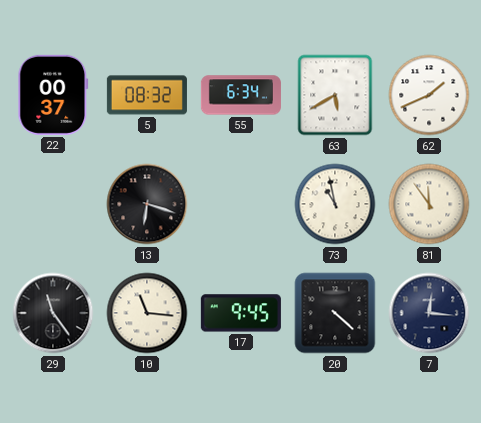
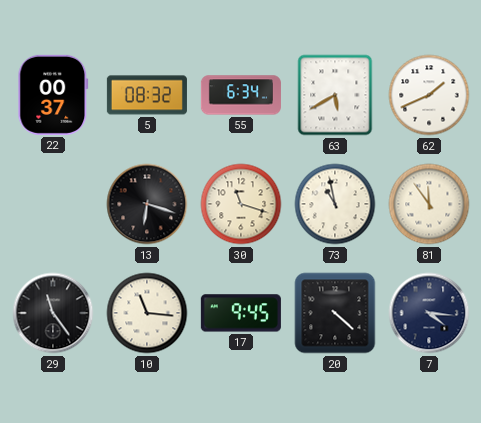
30: none -> 11:18
7: 12:16 -> 4:16
